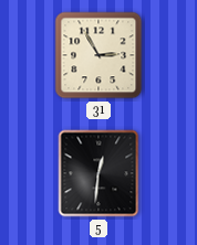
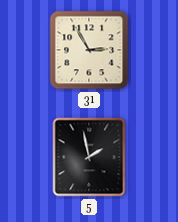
5: 12:31 -> 1:58
